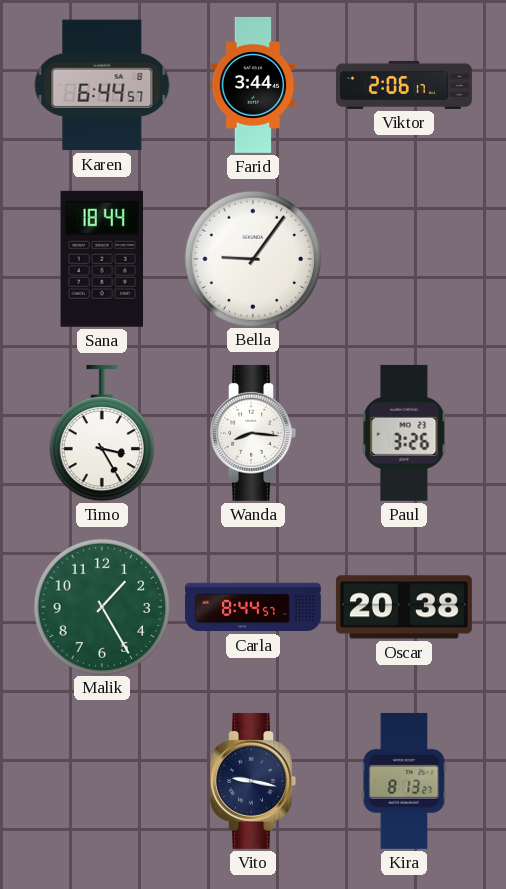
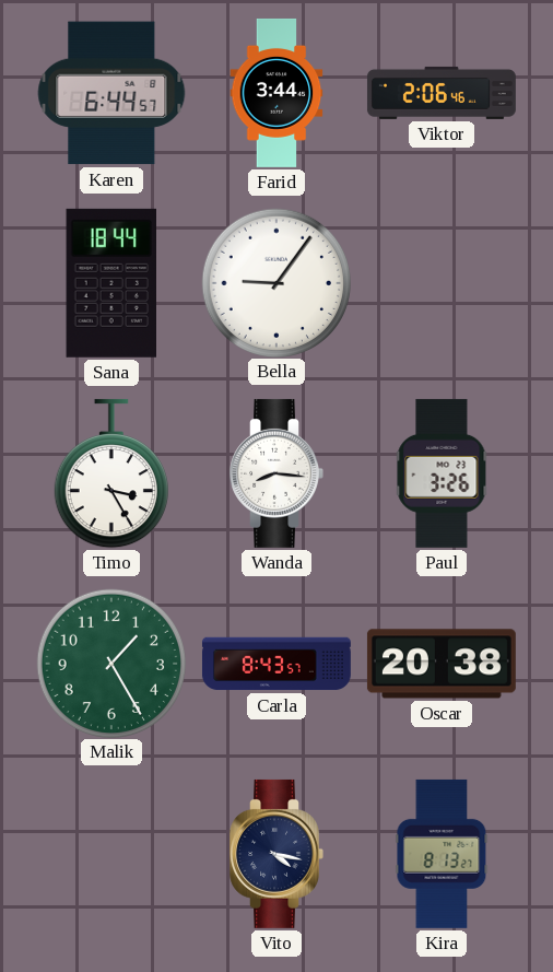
Viktor: 2:06:17 -> 2:06:46
Carla: 8:44 -> 8:43
Vito: 9:17 -> 4:17
